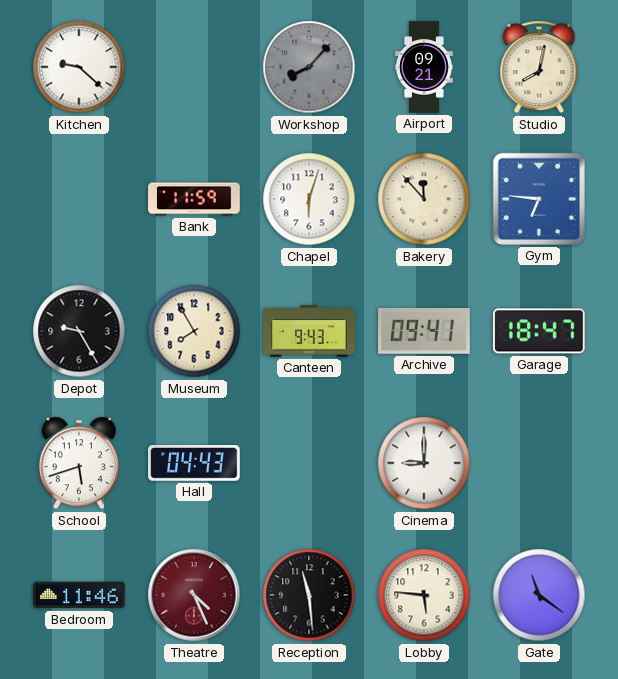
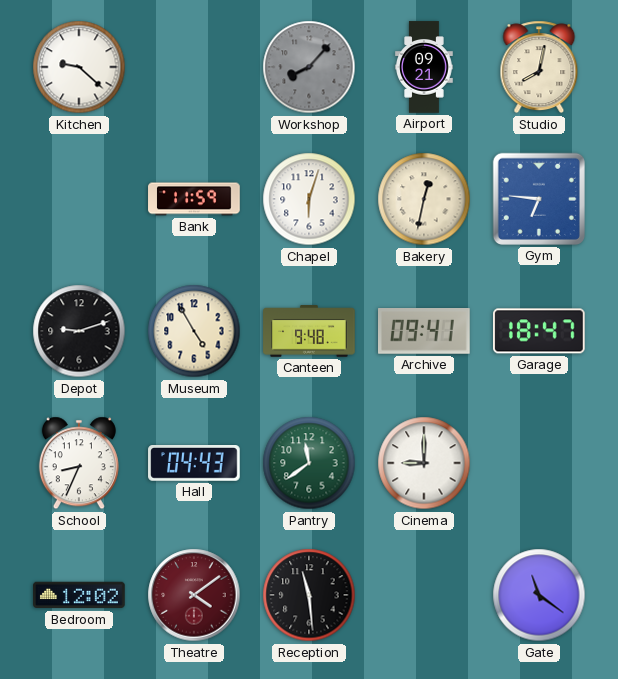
Bakery: 11:53 -> 12:32
Depot: 9:25 -> 9:12
Museum: 7:55 -> 4:55
Canteen: 9:43 -> 9:48
School: 5:42 -> 8:34
Pantry: none -> 11:39
Bedroom: 11:46 -> 12:02
Theatre: 4:26 -> 4:09
Lobby: 5:46 -> none
